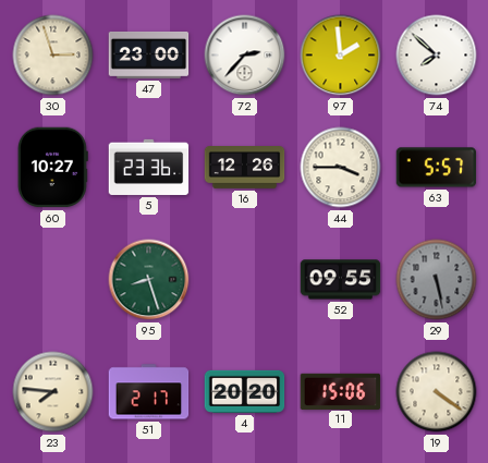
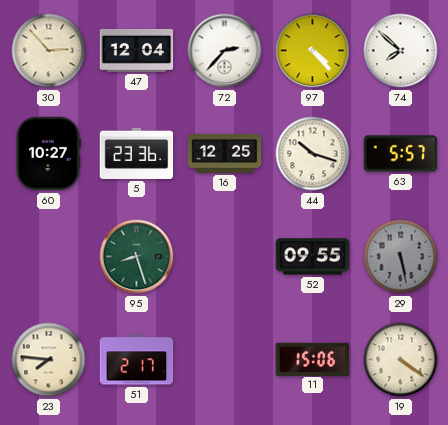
30: 2:57 -> 2:53
47: 23:00 -> 12:04
97: 1:59 -> 4:23
16: 12:26 -> 12:25
44: 3:45 -> 10:18
4: 20:20 -> none
